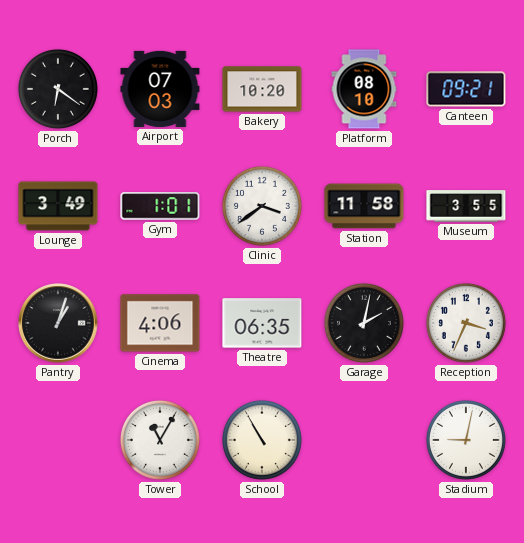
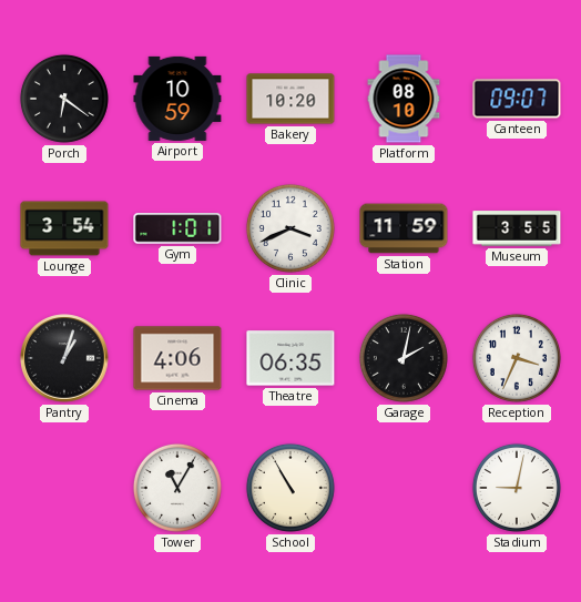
Airport: 07:03 -> 10:59
Canteen: 09:21 -> 09:07
Lounge: 3:49 -> 3:54
Clinic: 3:39 -> 3:41
Station: 11:58 -> 11:59
